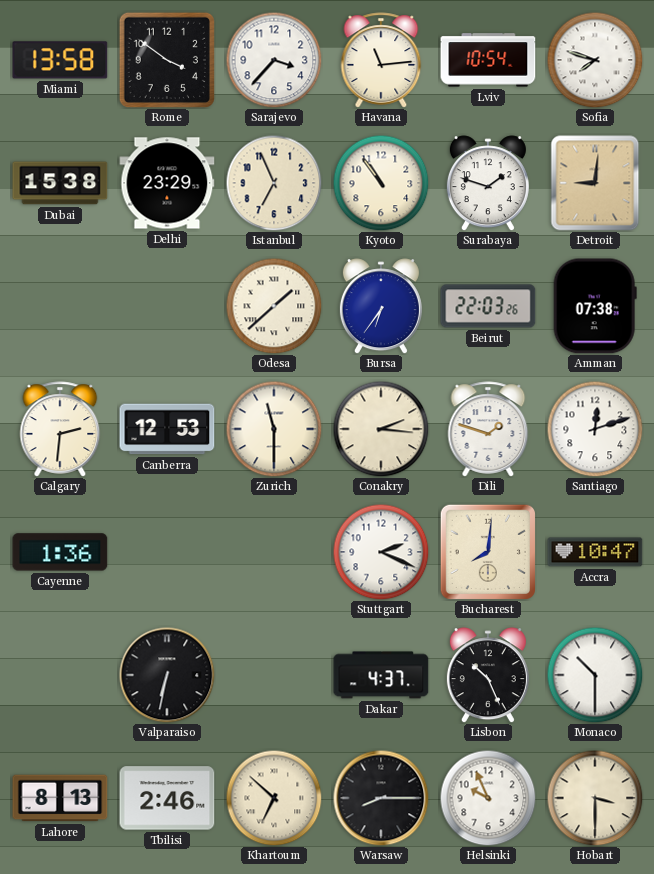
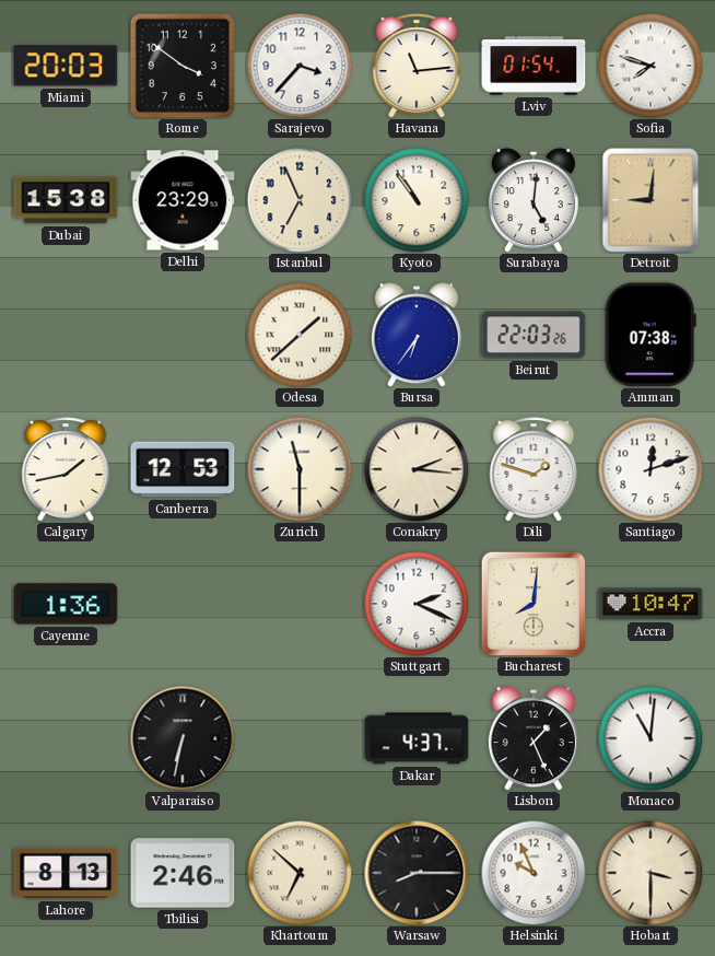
Miami: 13:58 -> 20:03
Lviv: 10:54 -> 01:54
Surabaya: 1:48 -> 5:01
Calgary: 2:31 -> 1:43
Lisbon: 10:26 -> 1:26
Monaco: 10:30 -> 11:01
